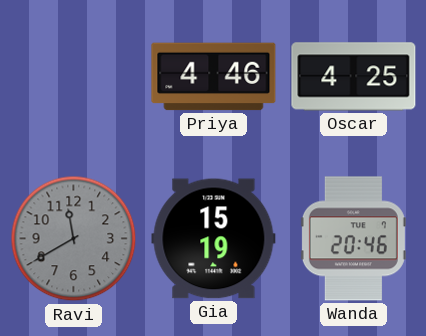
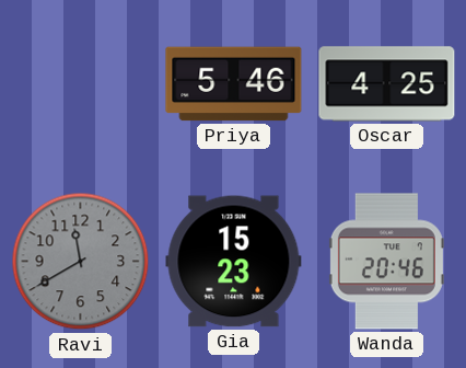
Priya: 4:46 -> 5:46
Gia: 15:19 -> 15:23
